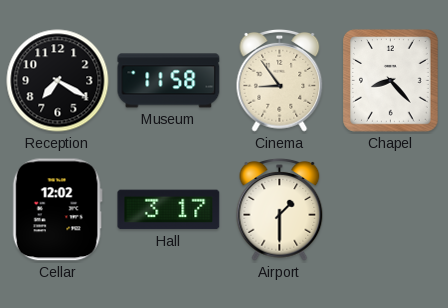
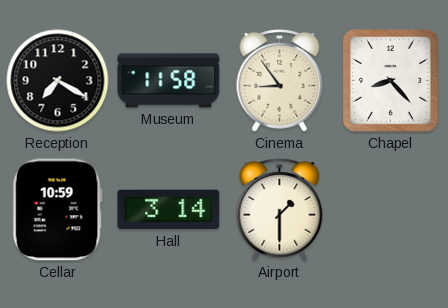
Cellar: 12:02 -> 10:59
Hall: 3:17 -> 3:14
